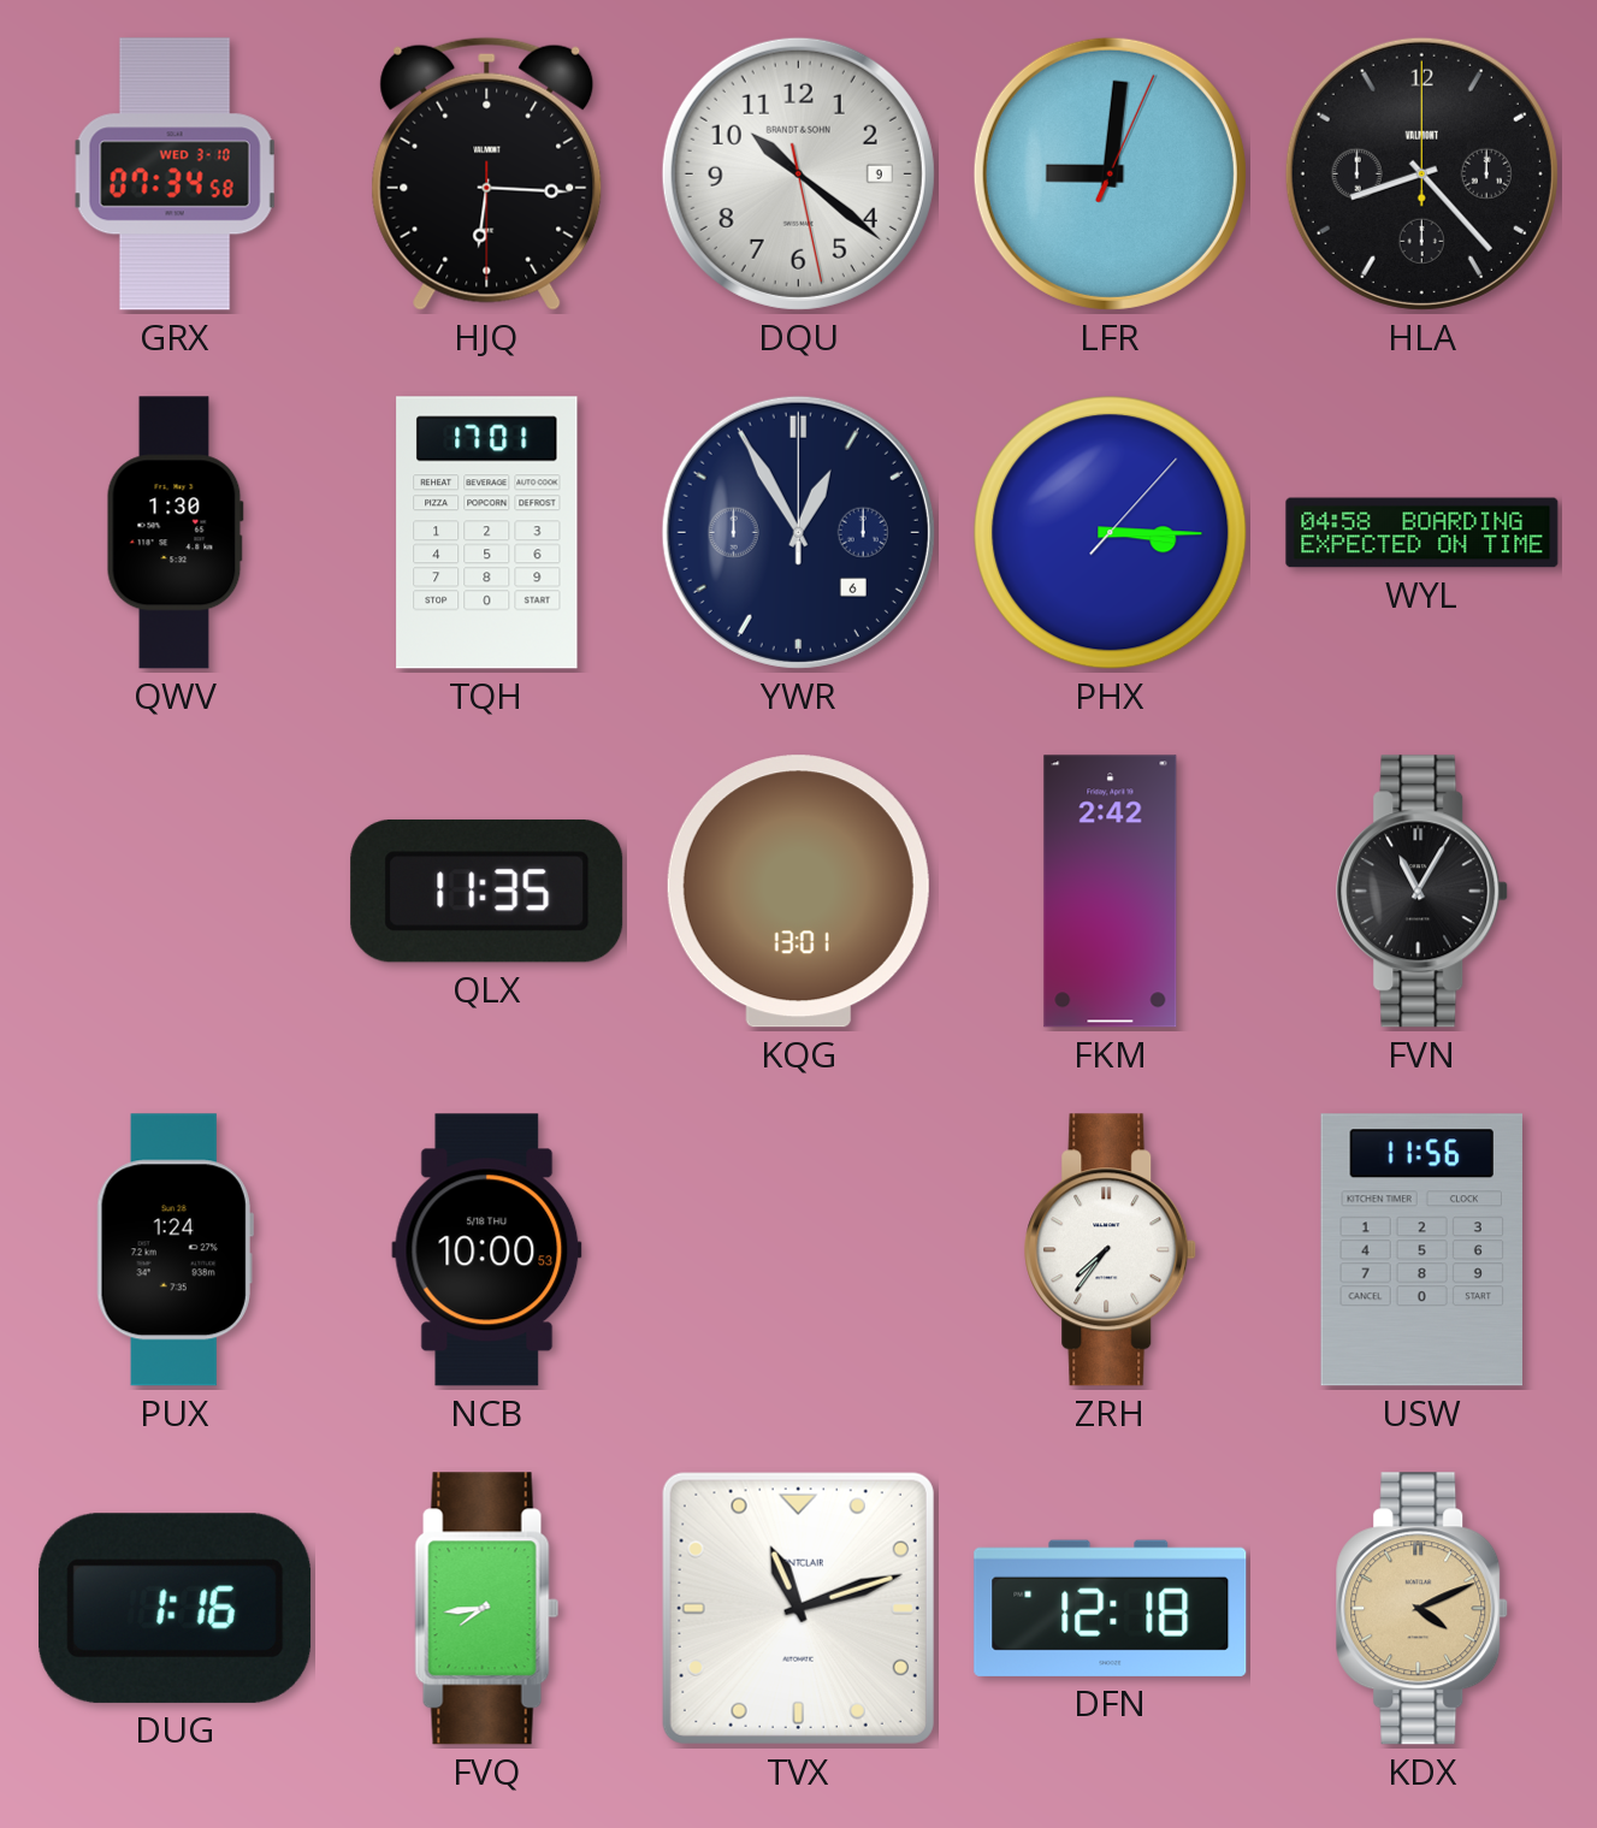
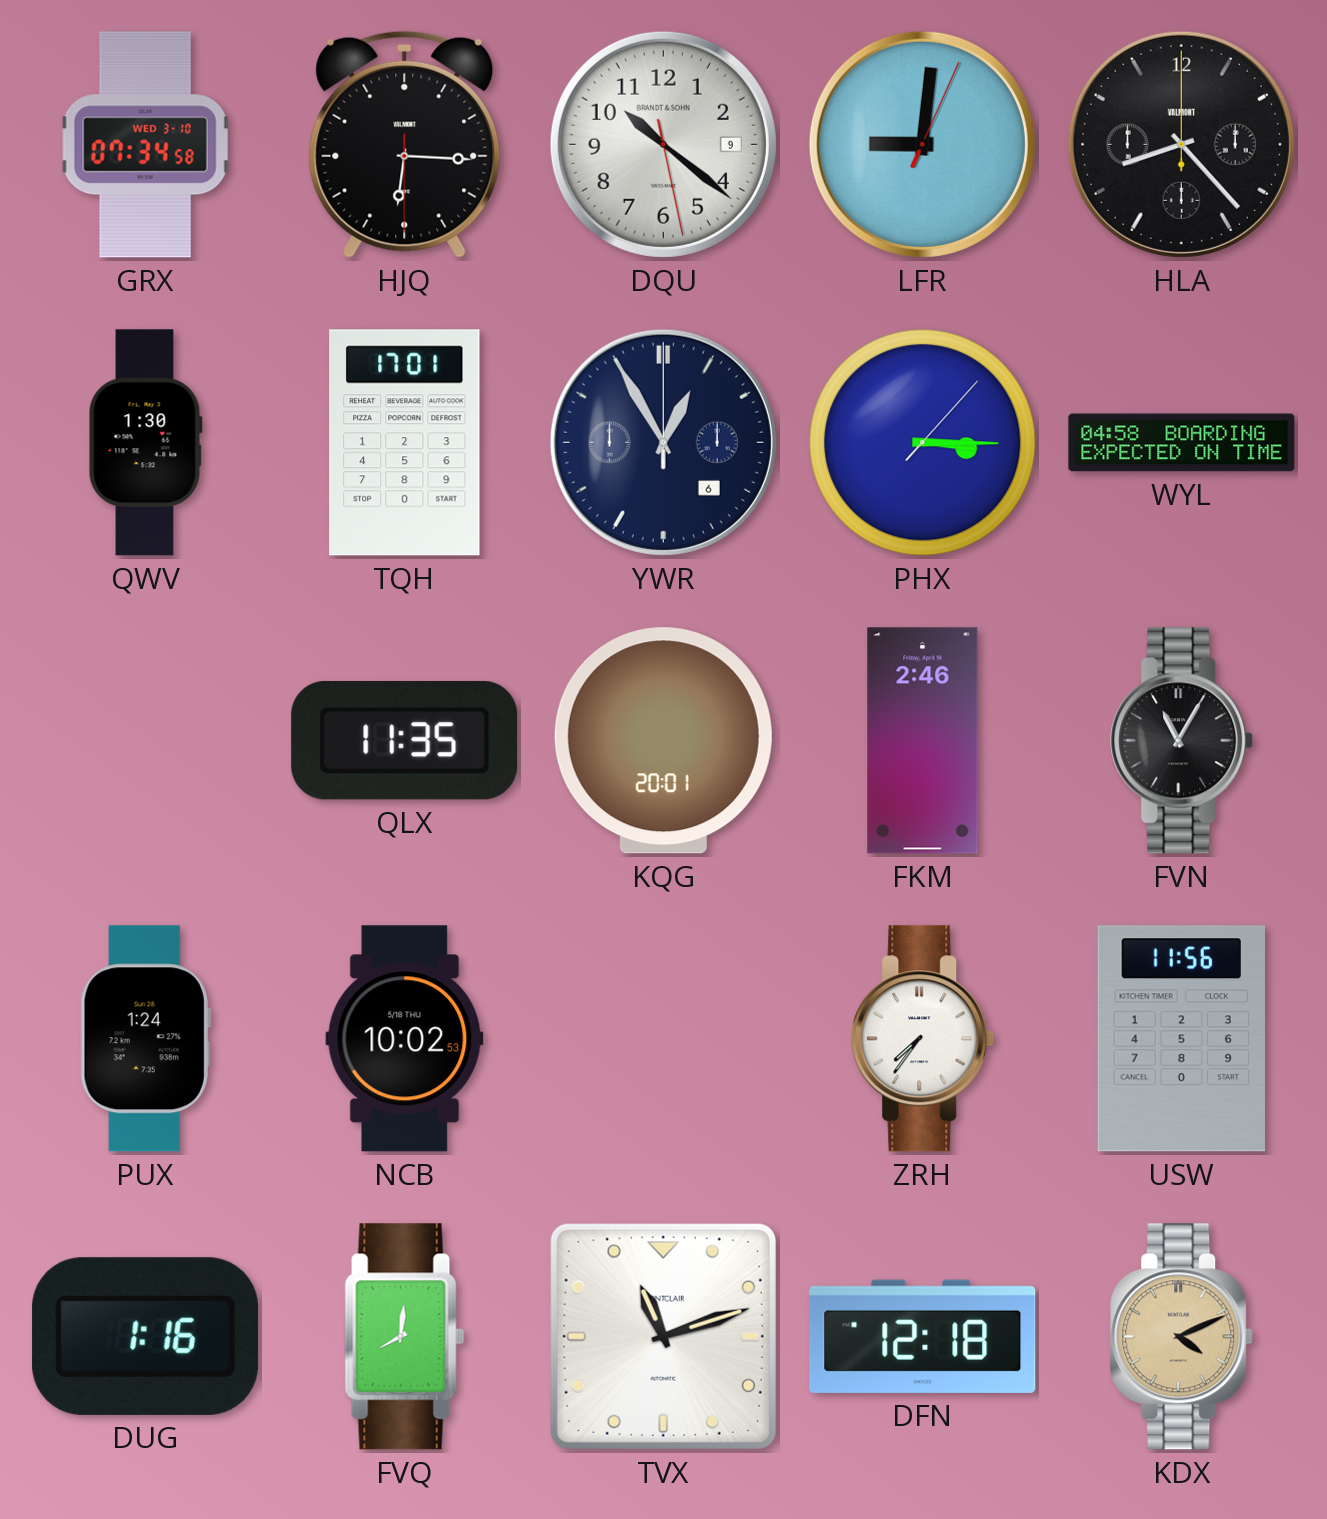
KQG: 13:01 -> 20:01
FKM: 2:42 -> 2:46
NCB: 10:00 -> 10:02
FVQ: 7:44 -> 8:01
